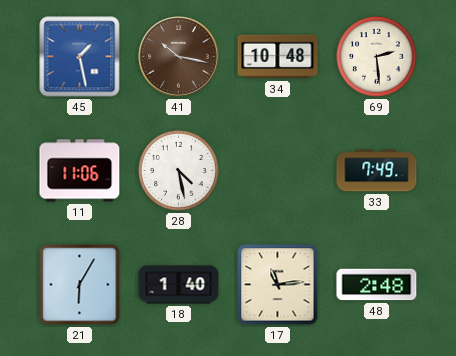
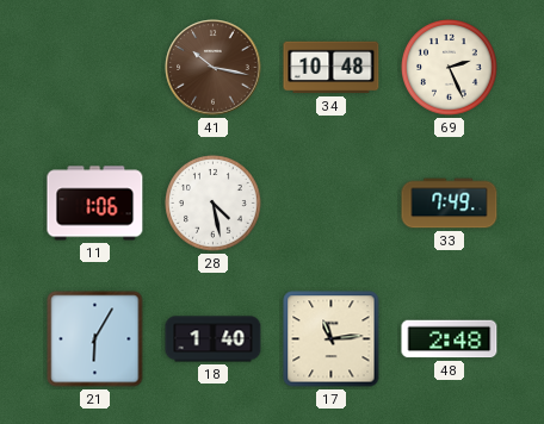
45: 1:28 -> none
69: 2:29 -> 2:26
11: 11:06 -> 1:06
